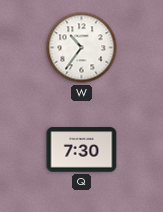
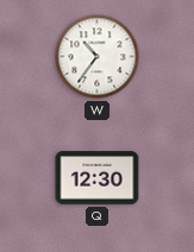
Q: 7:30 -> 12:30
